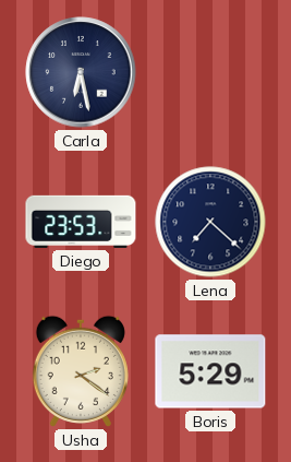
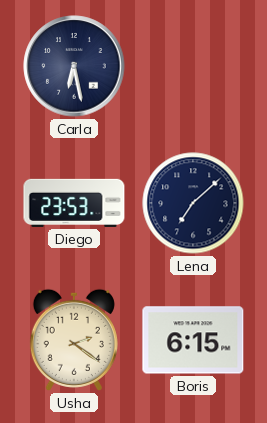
Lena: 7:22 -> 7:08
Boris: 5:29 -> 6:15
